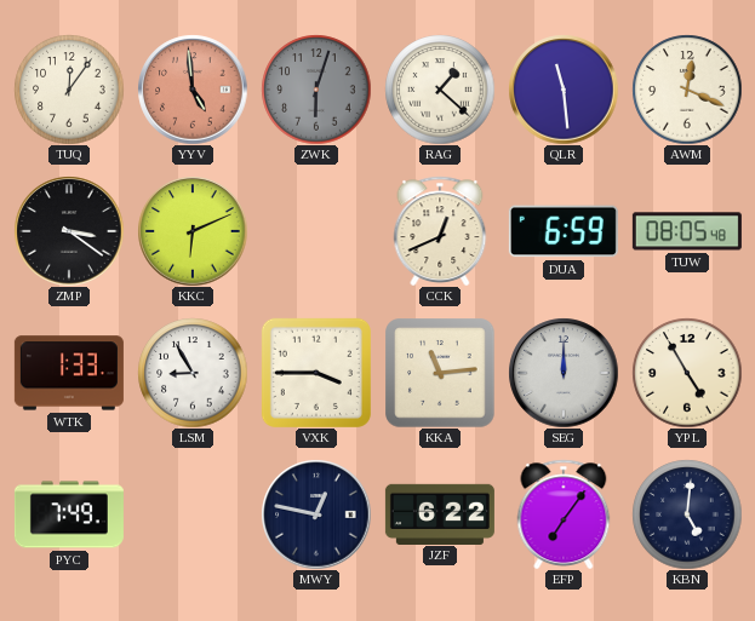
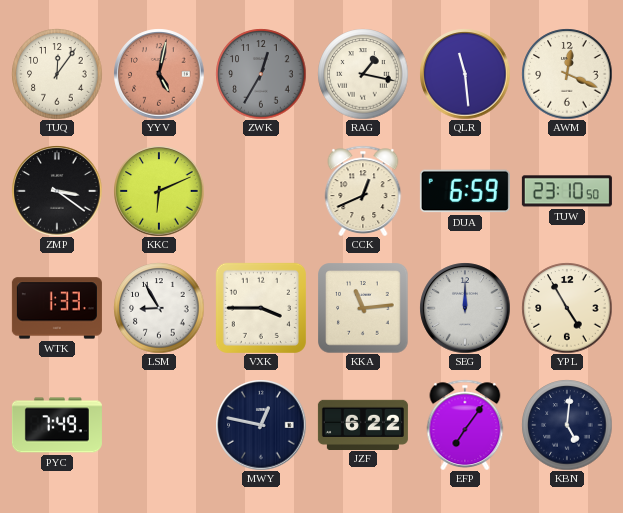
YYV: 4:59 -> 5:02
ZWK: 6:03 -> 12:35
RAG: 1:22 -> 1:17
TUW: 08:05 -> 23:10
